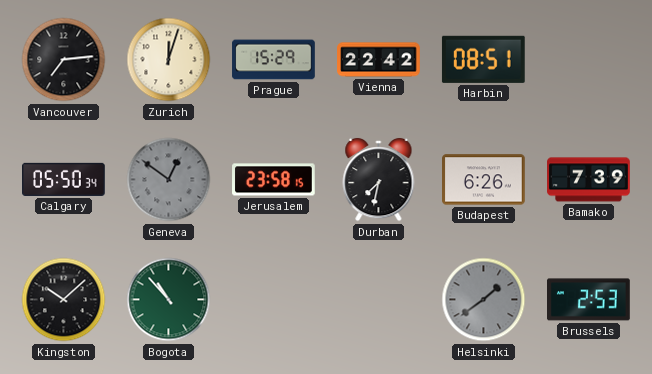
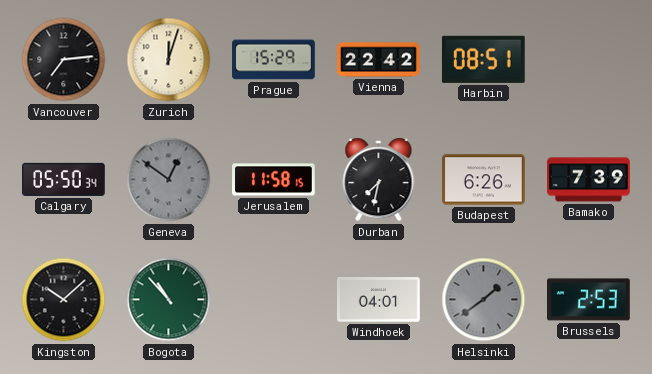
Jerusalem: 23:58 -> 11:58
Windhoek: none -> 04:01
